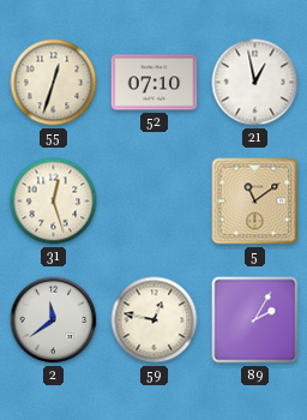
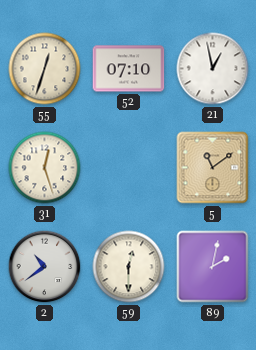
2: 11:39 -> 10:39
59: 12:47 -> 12:30
89: 2:05 -> 2:02
